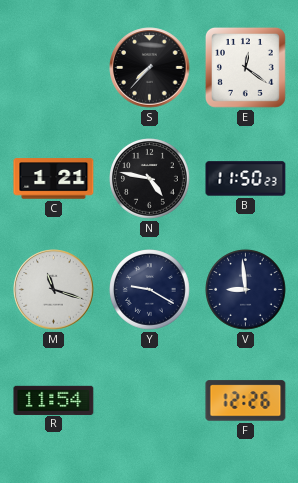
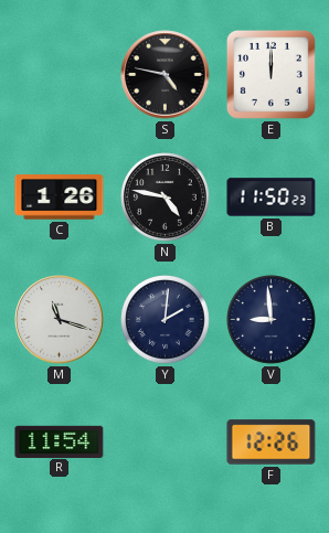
S: 7:37 -> 4:47
E: 12:21 -> 12:00
C: 1:21 -> 1:26
Y: 9:20 -> 2:01
